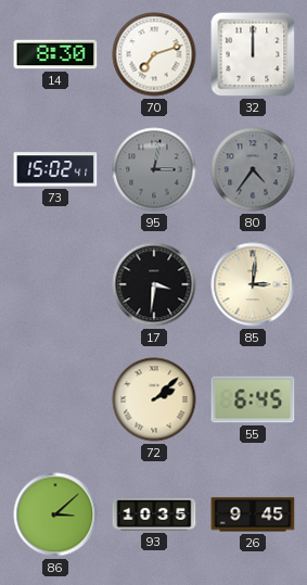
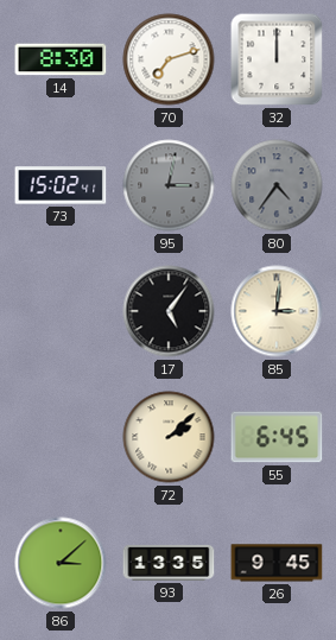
17: 3:31 -> 5:06
93: 10:35 -> 13:35
